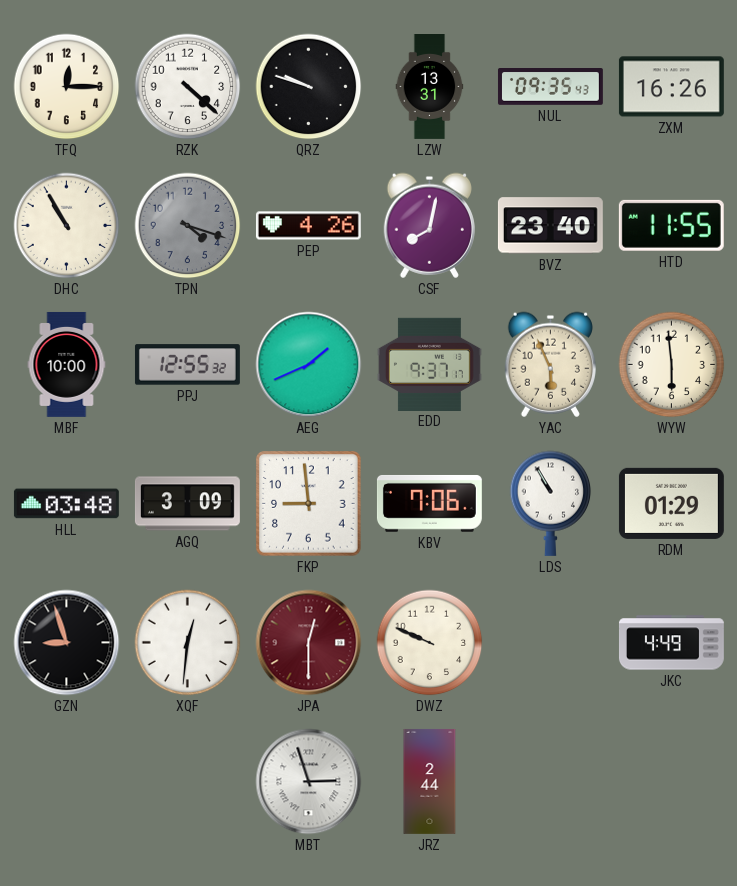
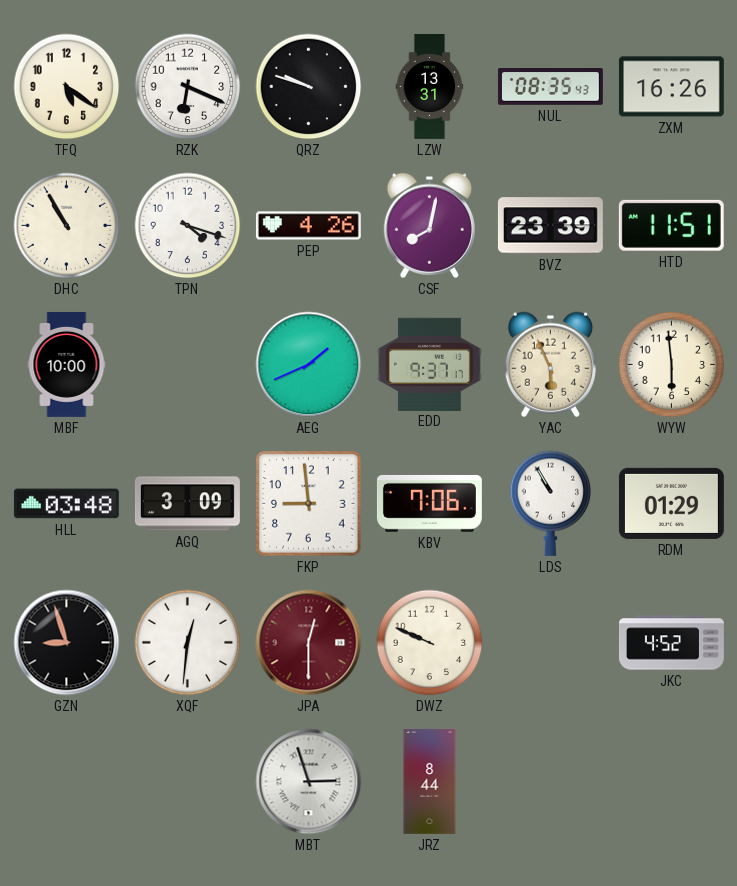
TFQ: 12:15 -> 5:21
RZK: 4:22 -> 6:19
NUL: 09:35 -> 08:35
TPN dial: grey -> white
BVZ: 23:40 -> 23:39
HTD: 11:55 -> 11:51
PPJ: 12:55 -> none
JKC: 4:49 -> 4:52
JRZ: 2:44 -> 8:44
